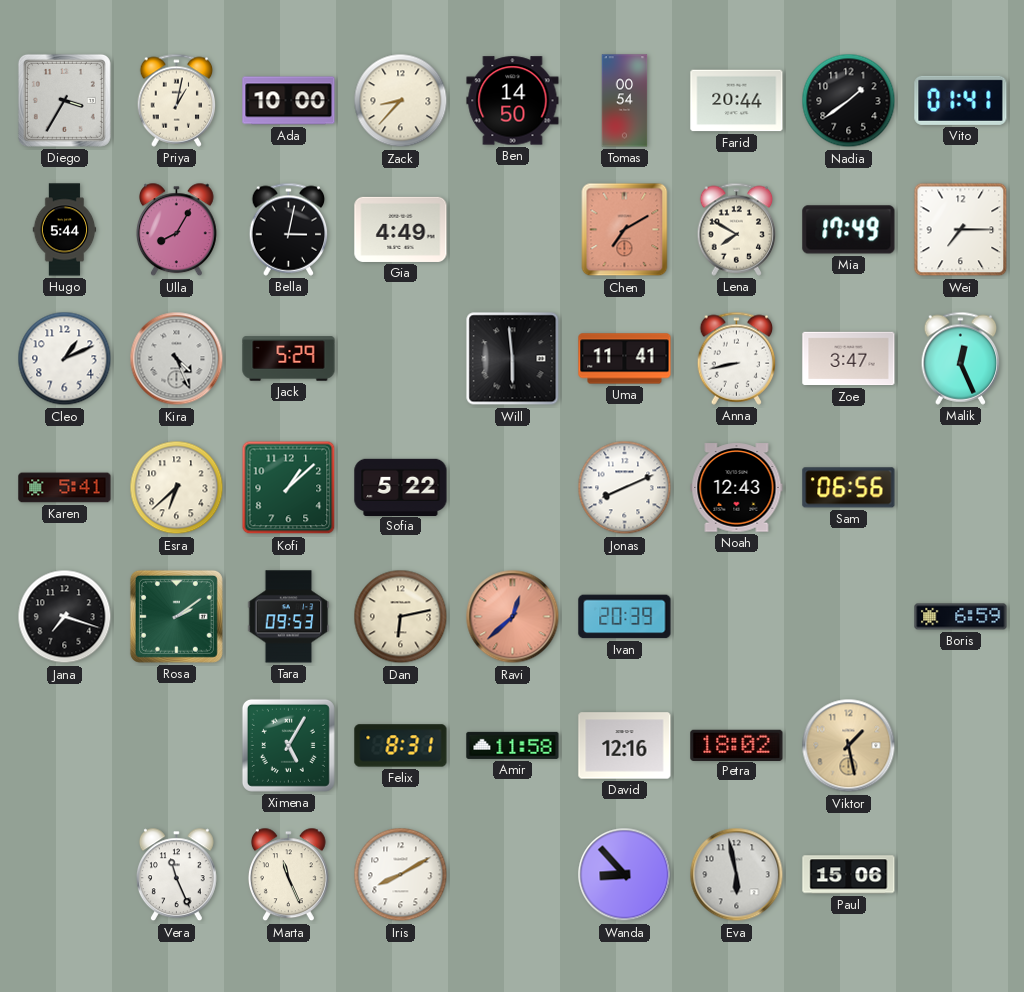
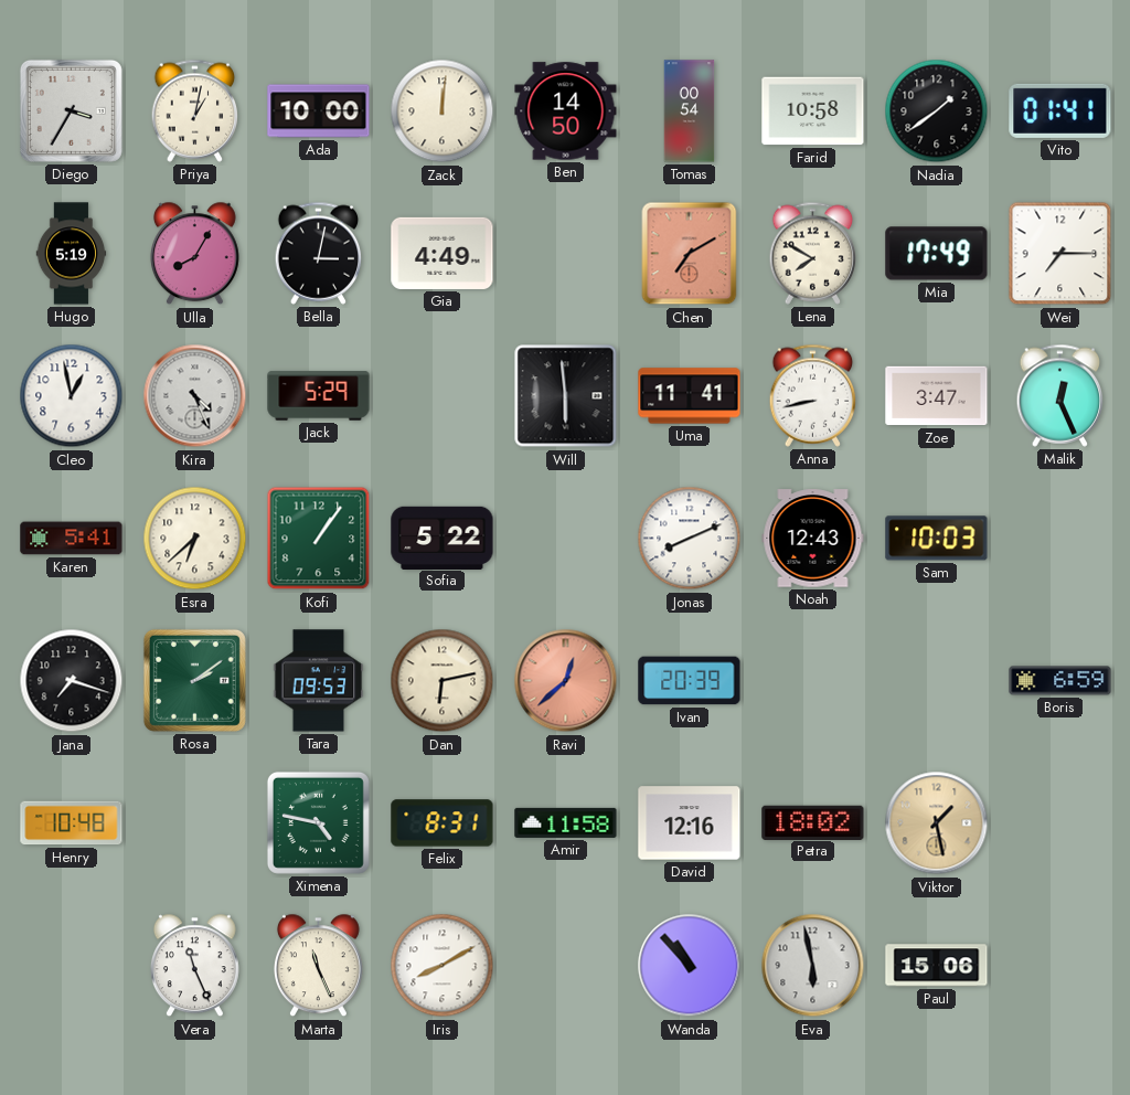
Zack: 8:37 -> 12:01
Farid: 20:44 -> 10:58
Hugo: 5:44 -> 5:19
Cleo: 1:11 -> 12:58
Kofi: 1:08 -> 1:06
Sam: 06:56 -> 10:03
Henry: none -> 10:48
Ximena: 5:05 -> 4:47
Wanda: 8:53 -> 10:53
